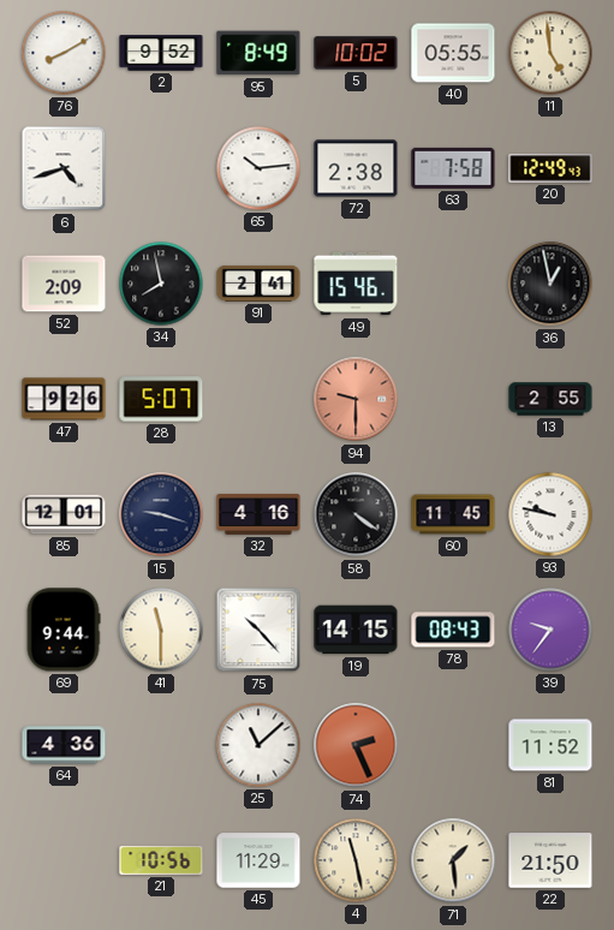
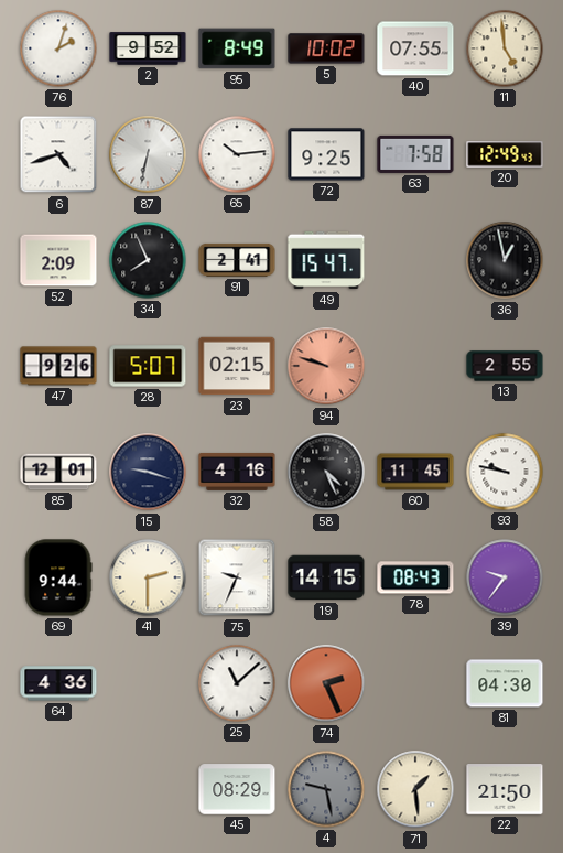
76: 8:10 -> 2:03
40: 05:55 -> 07:55
87: none -> 6:32
72: 2:38 -> 9:25
34: 7:58 -> 7:56
49: 15:46 -> 15:47
23: none -> 02:15
94: 9:30 -> 9:48
58: 4:21 -> 4:26
41: 11:30 -> 2:30
75: 10:23 -> 9:34
81: 11:52 -> 04:30
21: 10:56 -> none
45: 11:29 -> 08:29
4: 11:28 -> 9:28
4 dial: cream -> grey
